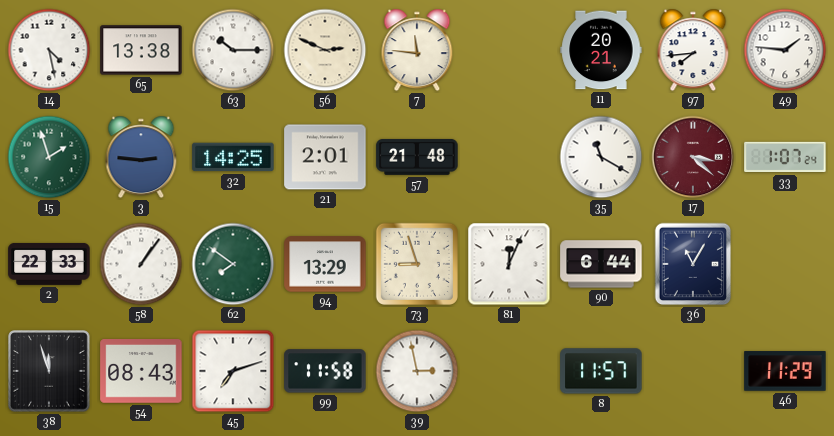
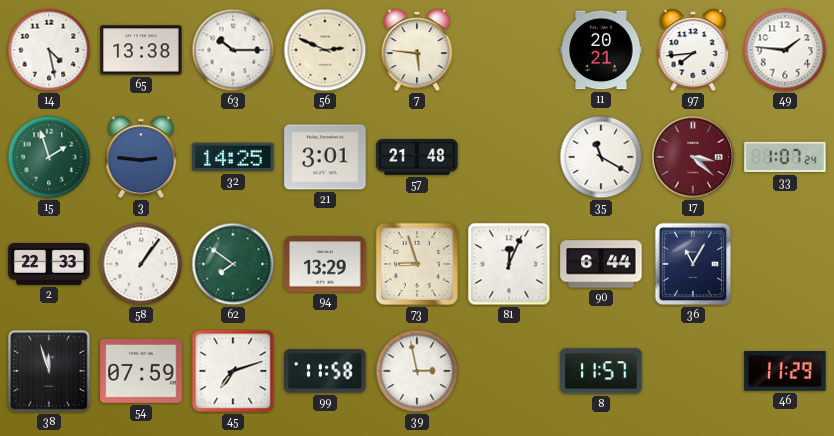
7: 11:46 -> 5:46
21: 2:01 -> 3:01
54: 08:43 -> 07:59
